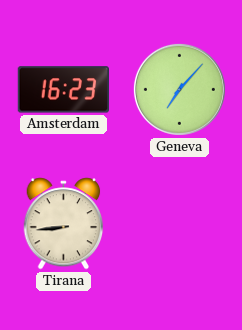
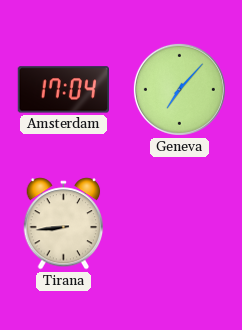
Amsterdam: 16:23 -> 17:04
